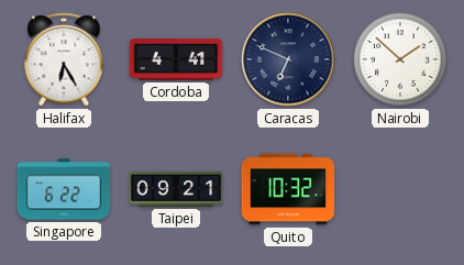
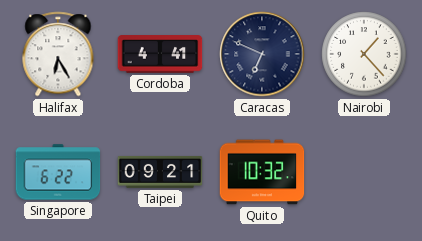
Nairobi: 1:52 -> 1:23
